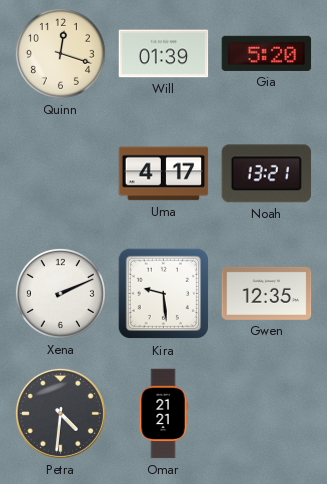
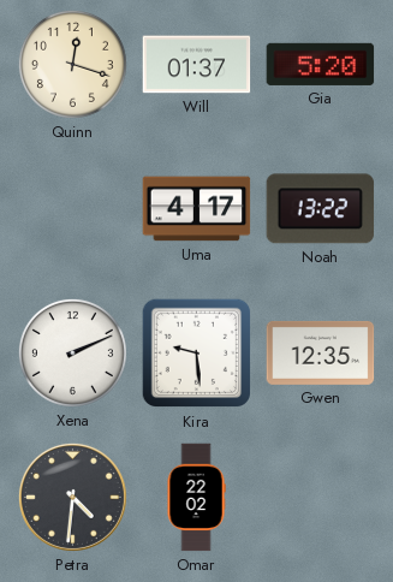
Will: 01:39 -> 01:37
Noah: 13:21 -> 13:22
Omar: 21:21 -> 22:02
